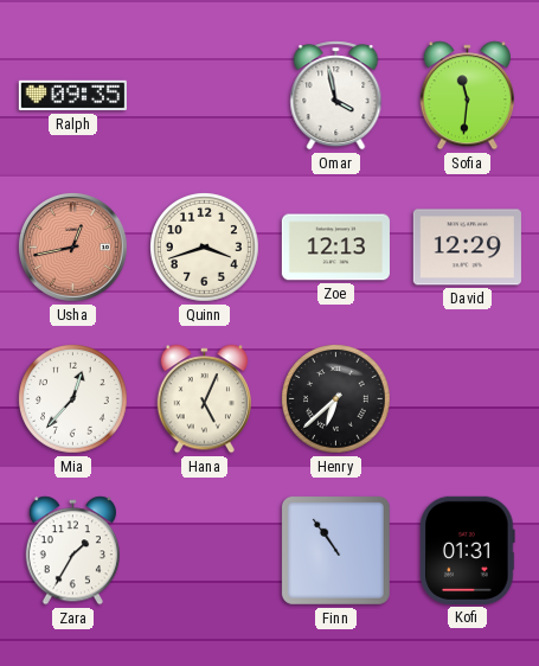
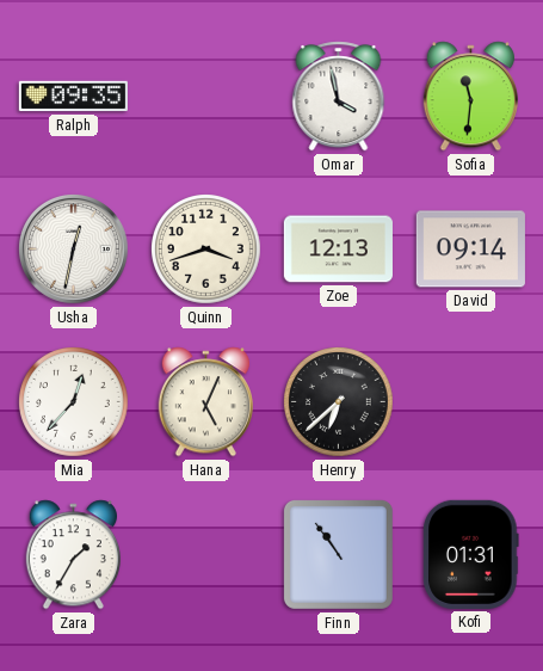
Usha: 12:43 -> 12:32
Usha dial: salmon -> white
David: 12:29 -> 09:14
